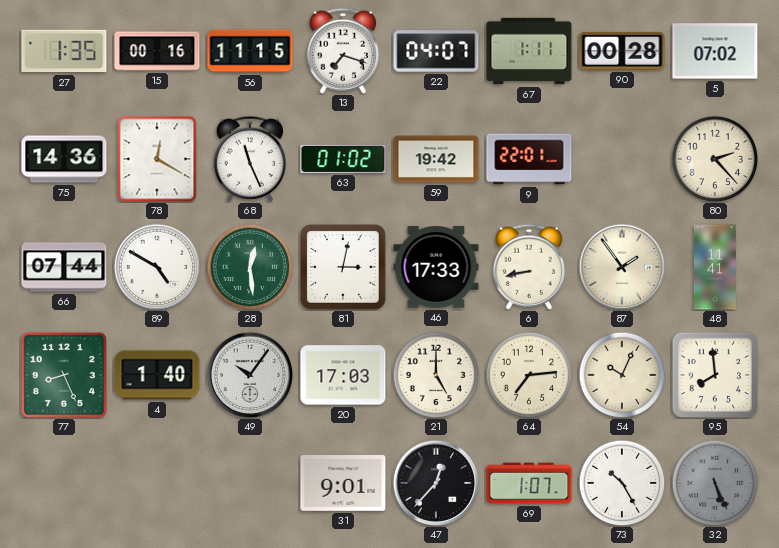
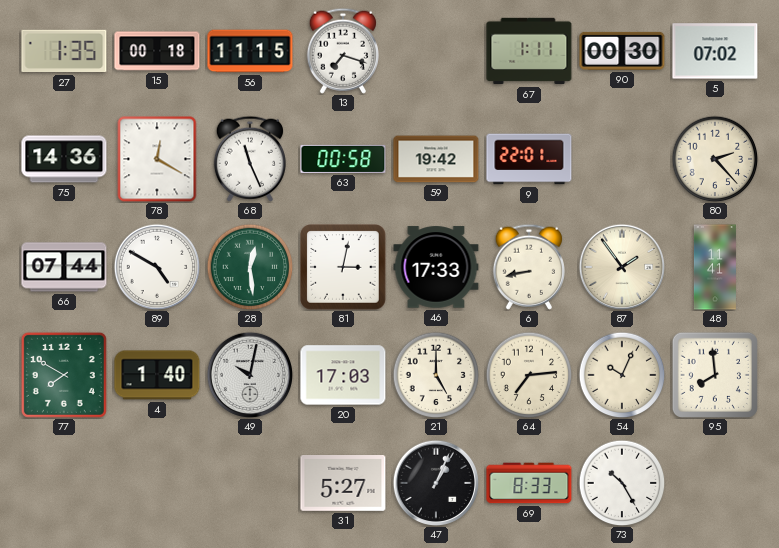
15: 00:16 -> 00:18
22: 04:07 -> none
90: 00:28 -> 00:30
63: 01:02 -> 00:58
77: 8:26 -> 7:50
49: 10:06 -> 10:02
31: 9:01 -> 5:27
47: 12:37 -> 1:04
69: 1:07 -> 8:33
32: 5:26 -> none
